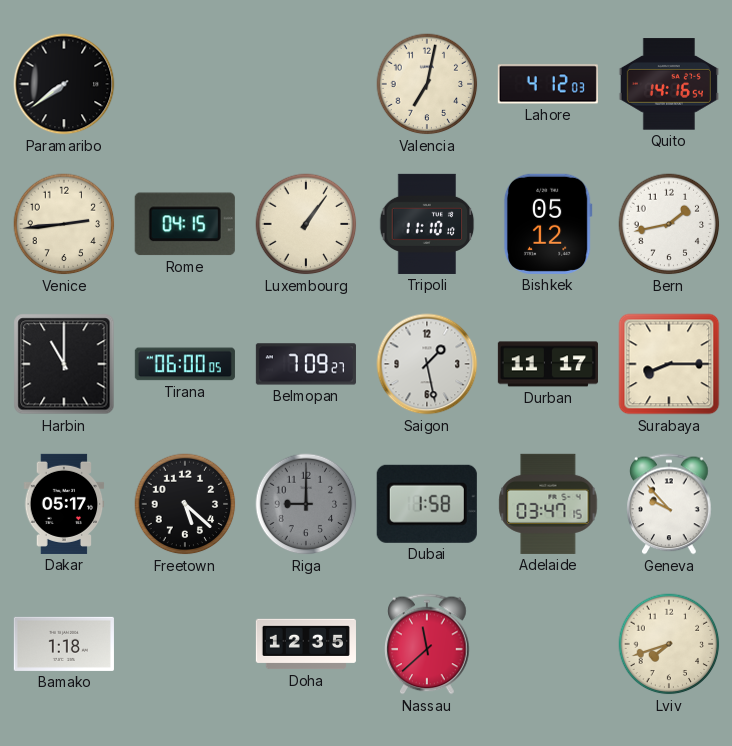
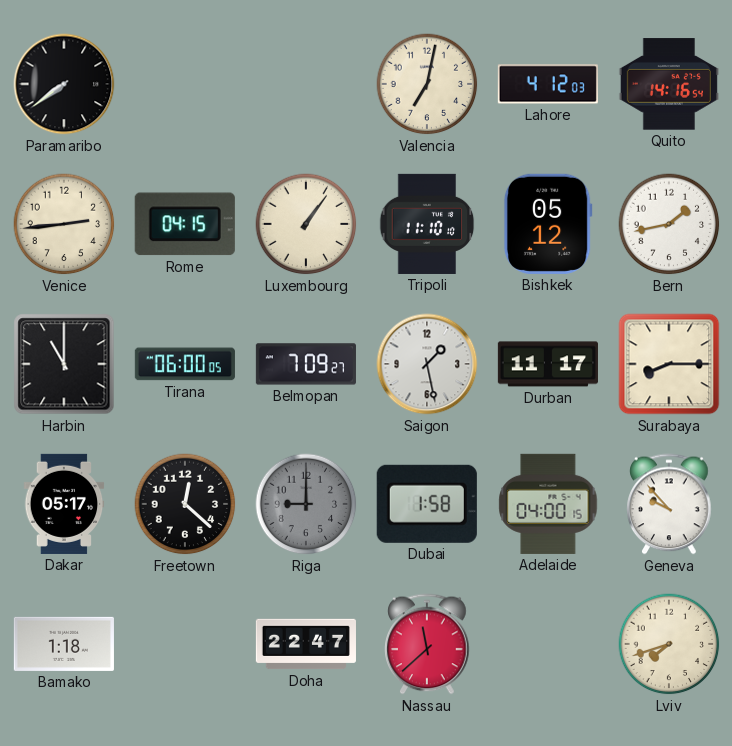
Freetown: 5:22 -> 12:22
Adelaide: 03:47 -> 04:00
Doha: 12:35 -> 22:47
